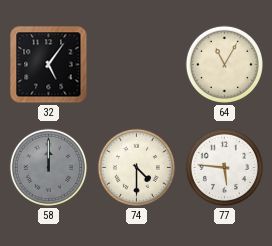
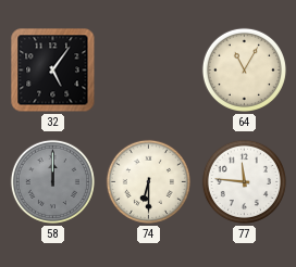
74: 4:30 -> 6:30
77: 5:46 -> 11:46
